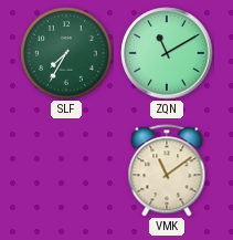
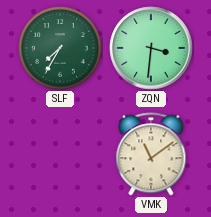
ZQN: 11:10 -> 3:31
